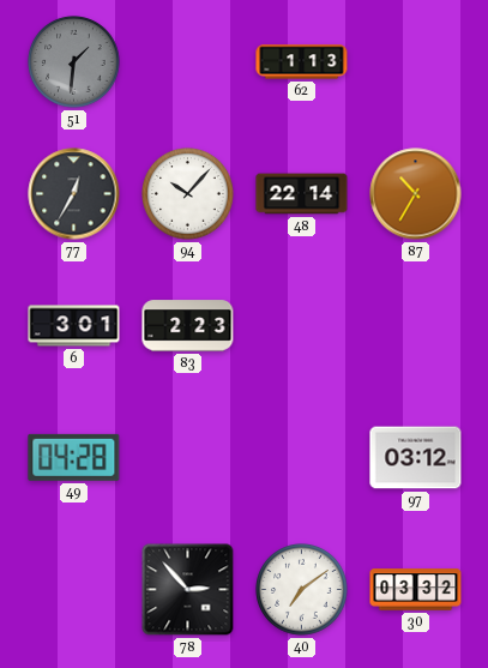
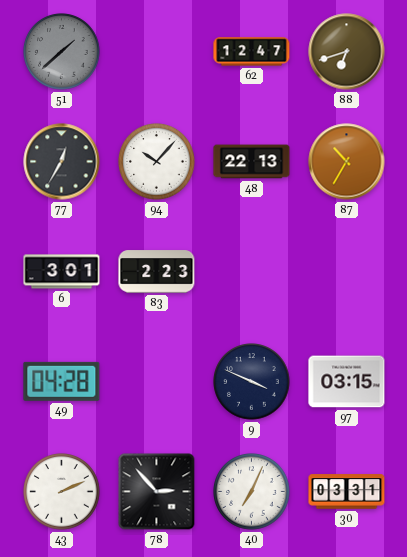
51: 1:31 -> 1:38
62: 1:13 -> 12:47
88: none -> 6:42
48: 22:14 -> 22:13
9: none -> 3:49
97: 03:12 -> 03:15
43: none -> 2:11
40: 7:09 -> 7:04
30: 03:32 -> 03:31
